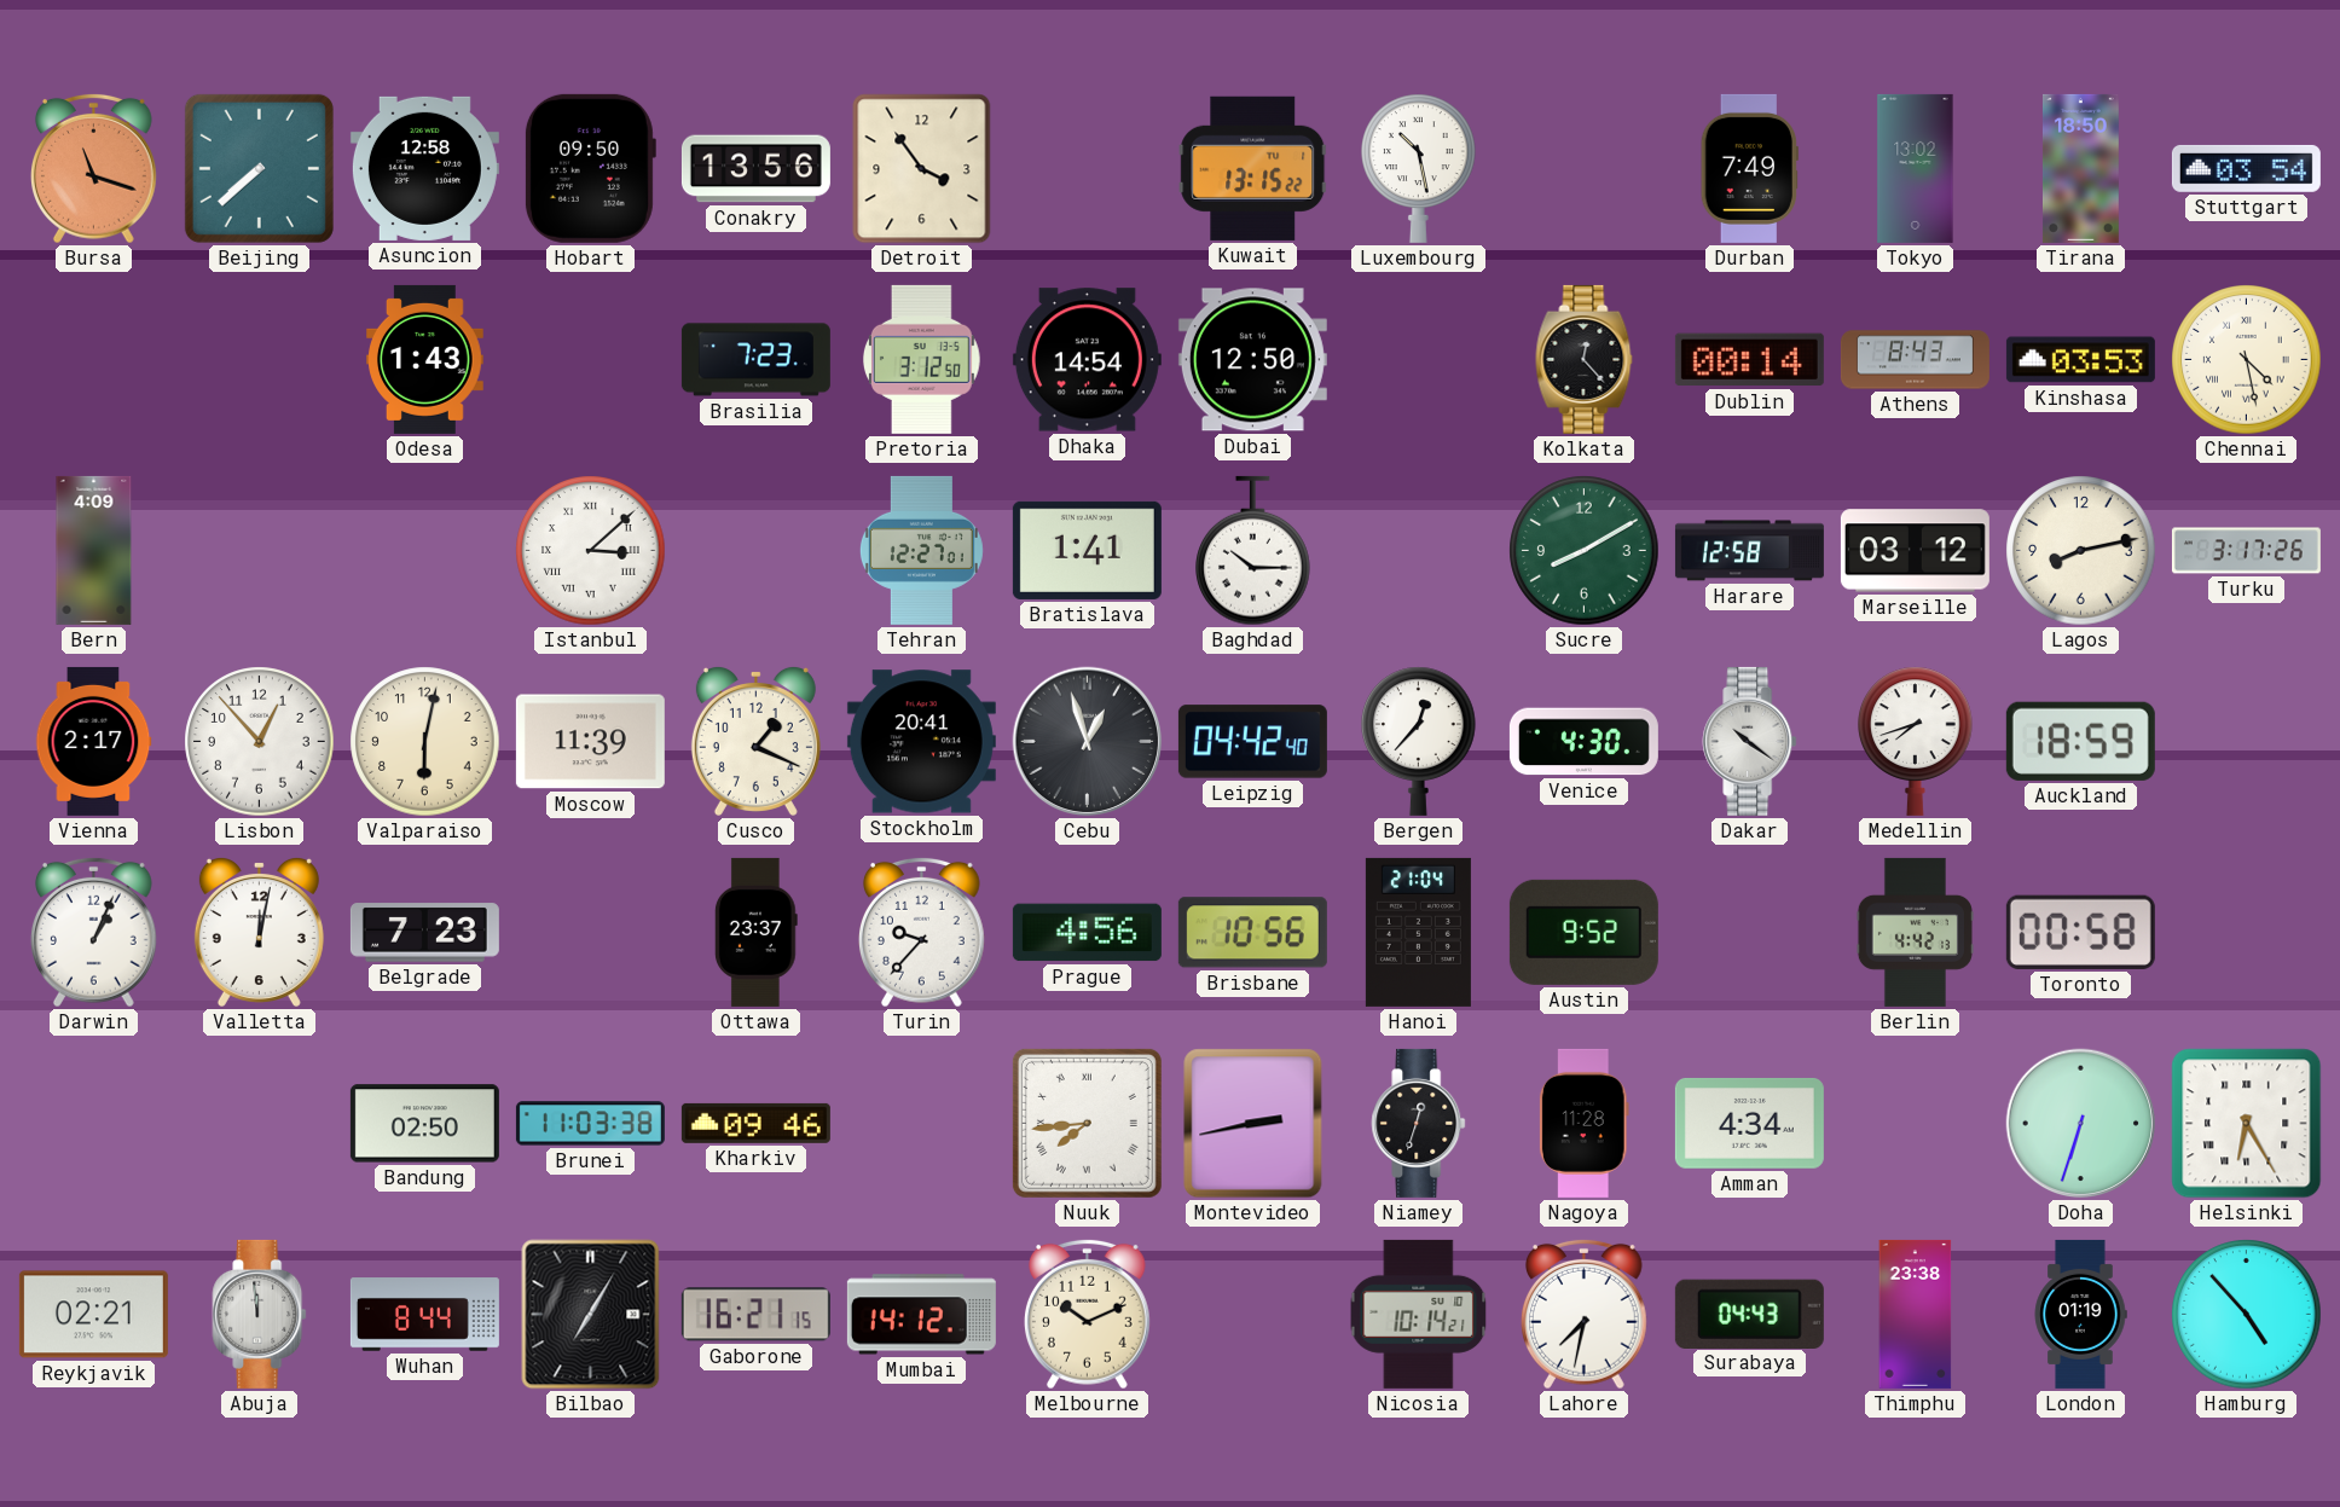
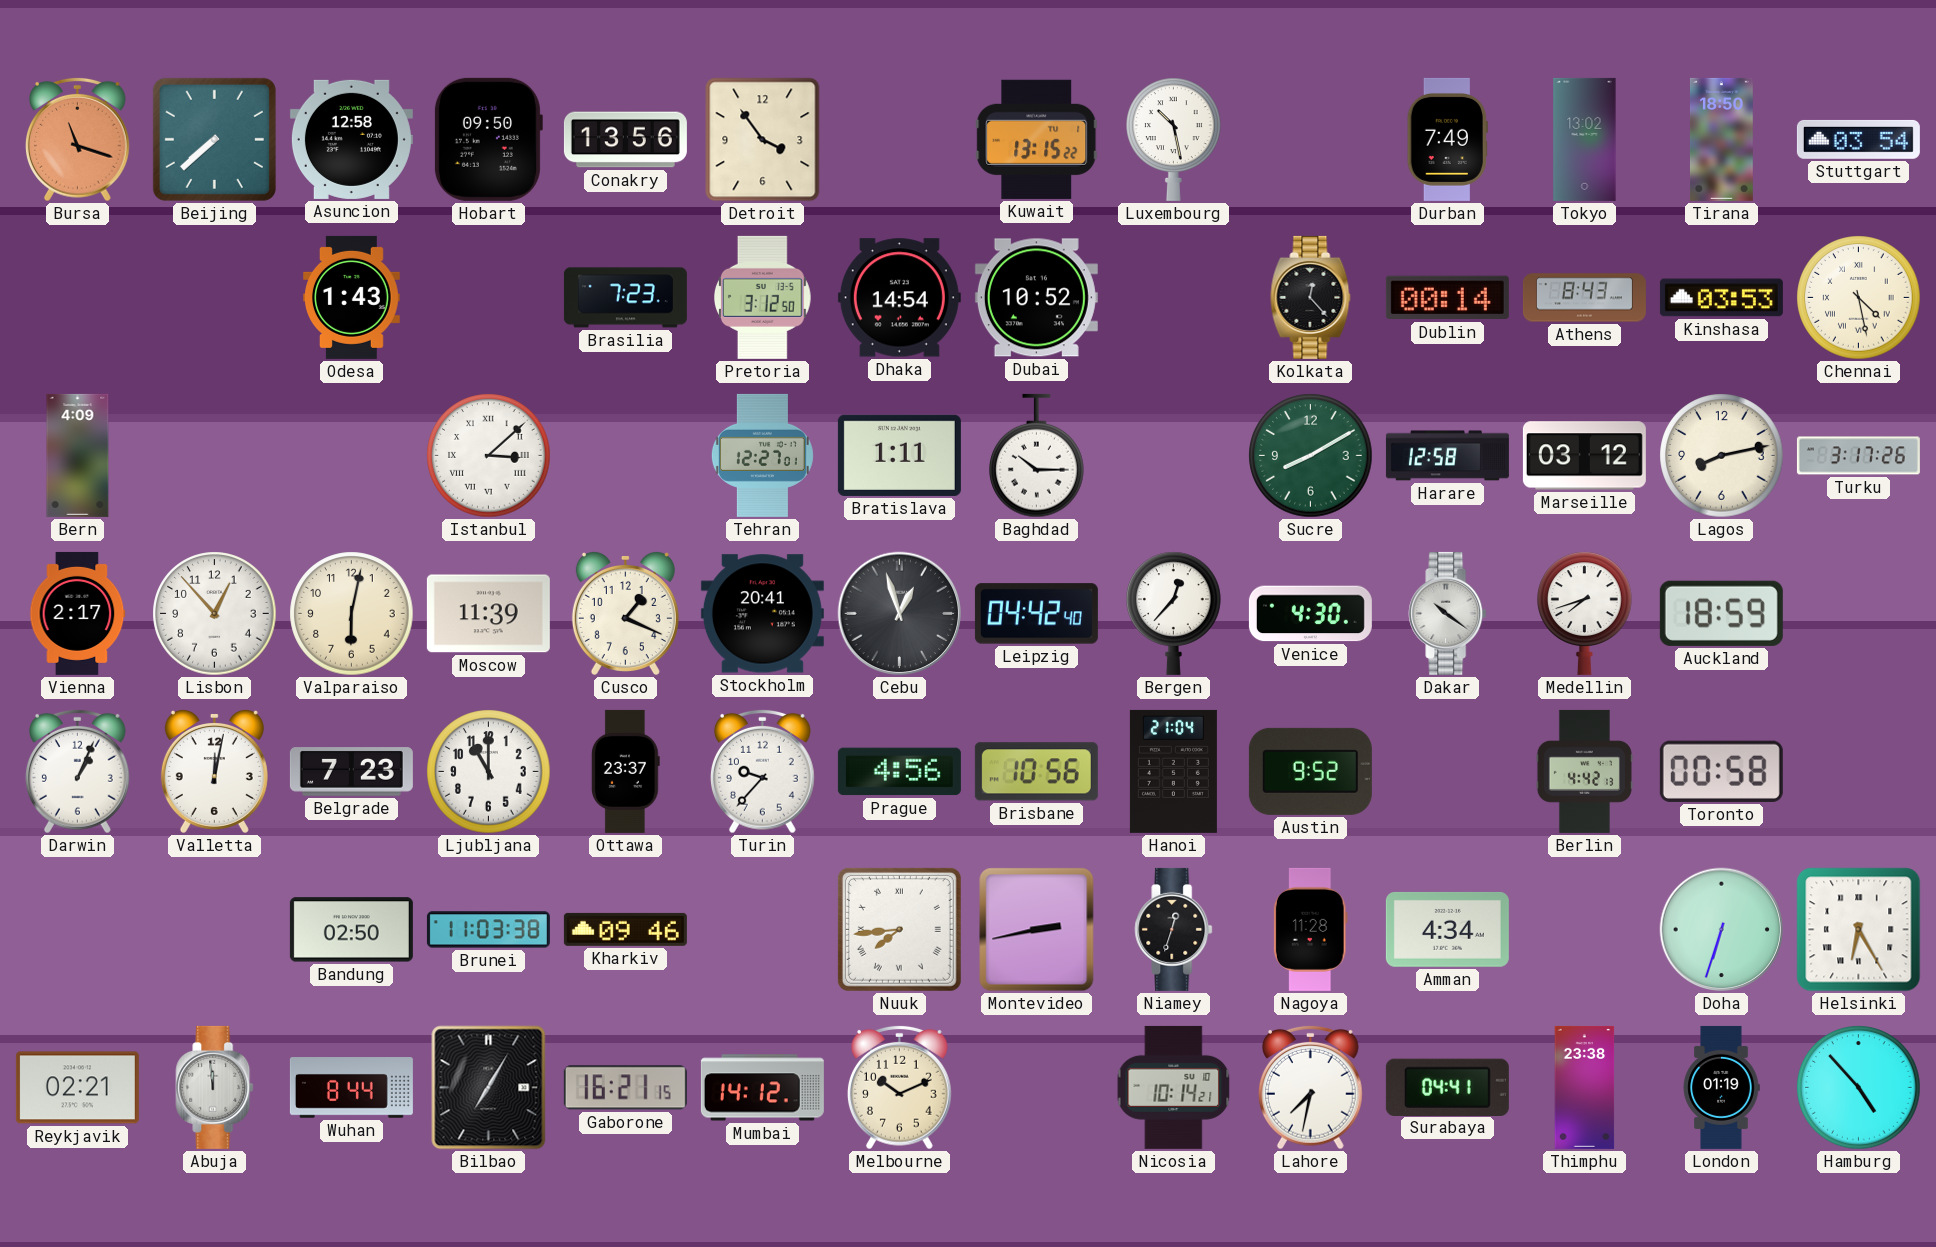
Dubai: 12:50 -> 10:52
Bratislava: 1:41 -> 1:11
Ljubljana: none -> 11:00
Surabaya: 04:43 -> 04:41
